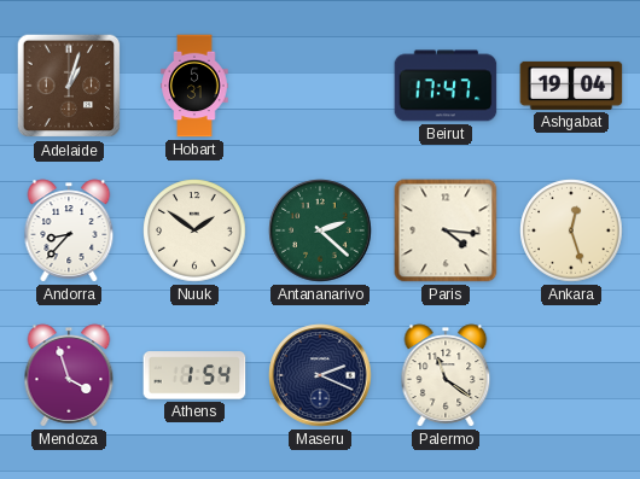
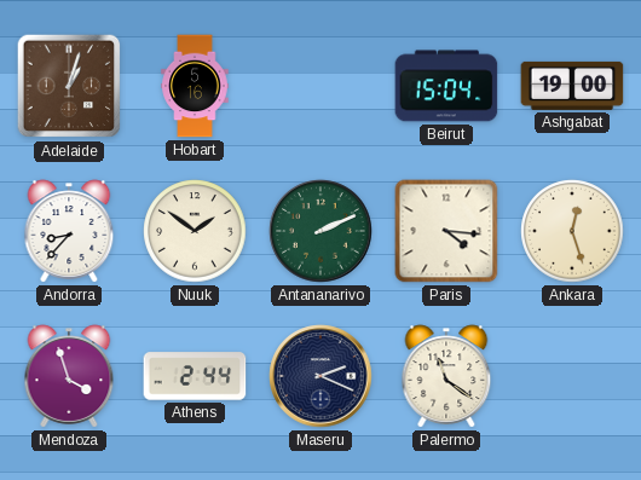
Hobart: 5:31 -> 5:16
Beirut: 17:47 -> 15:04
Ashgabat: 19:04 -> 19:00
Antananarivo: 2:22 -> 2:11
Athens: 1:54 -> 2:44
